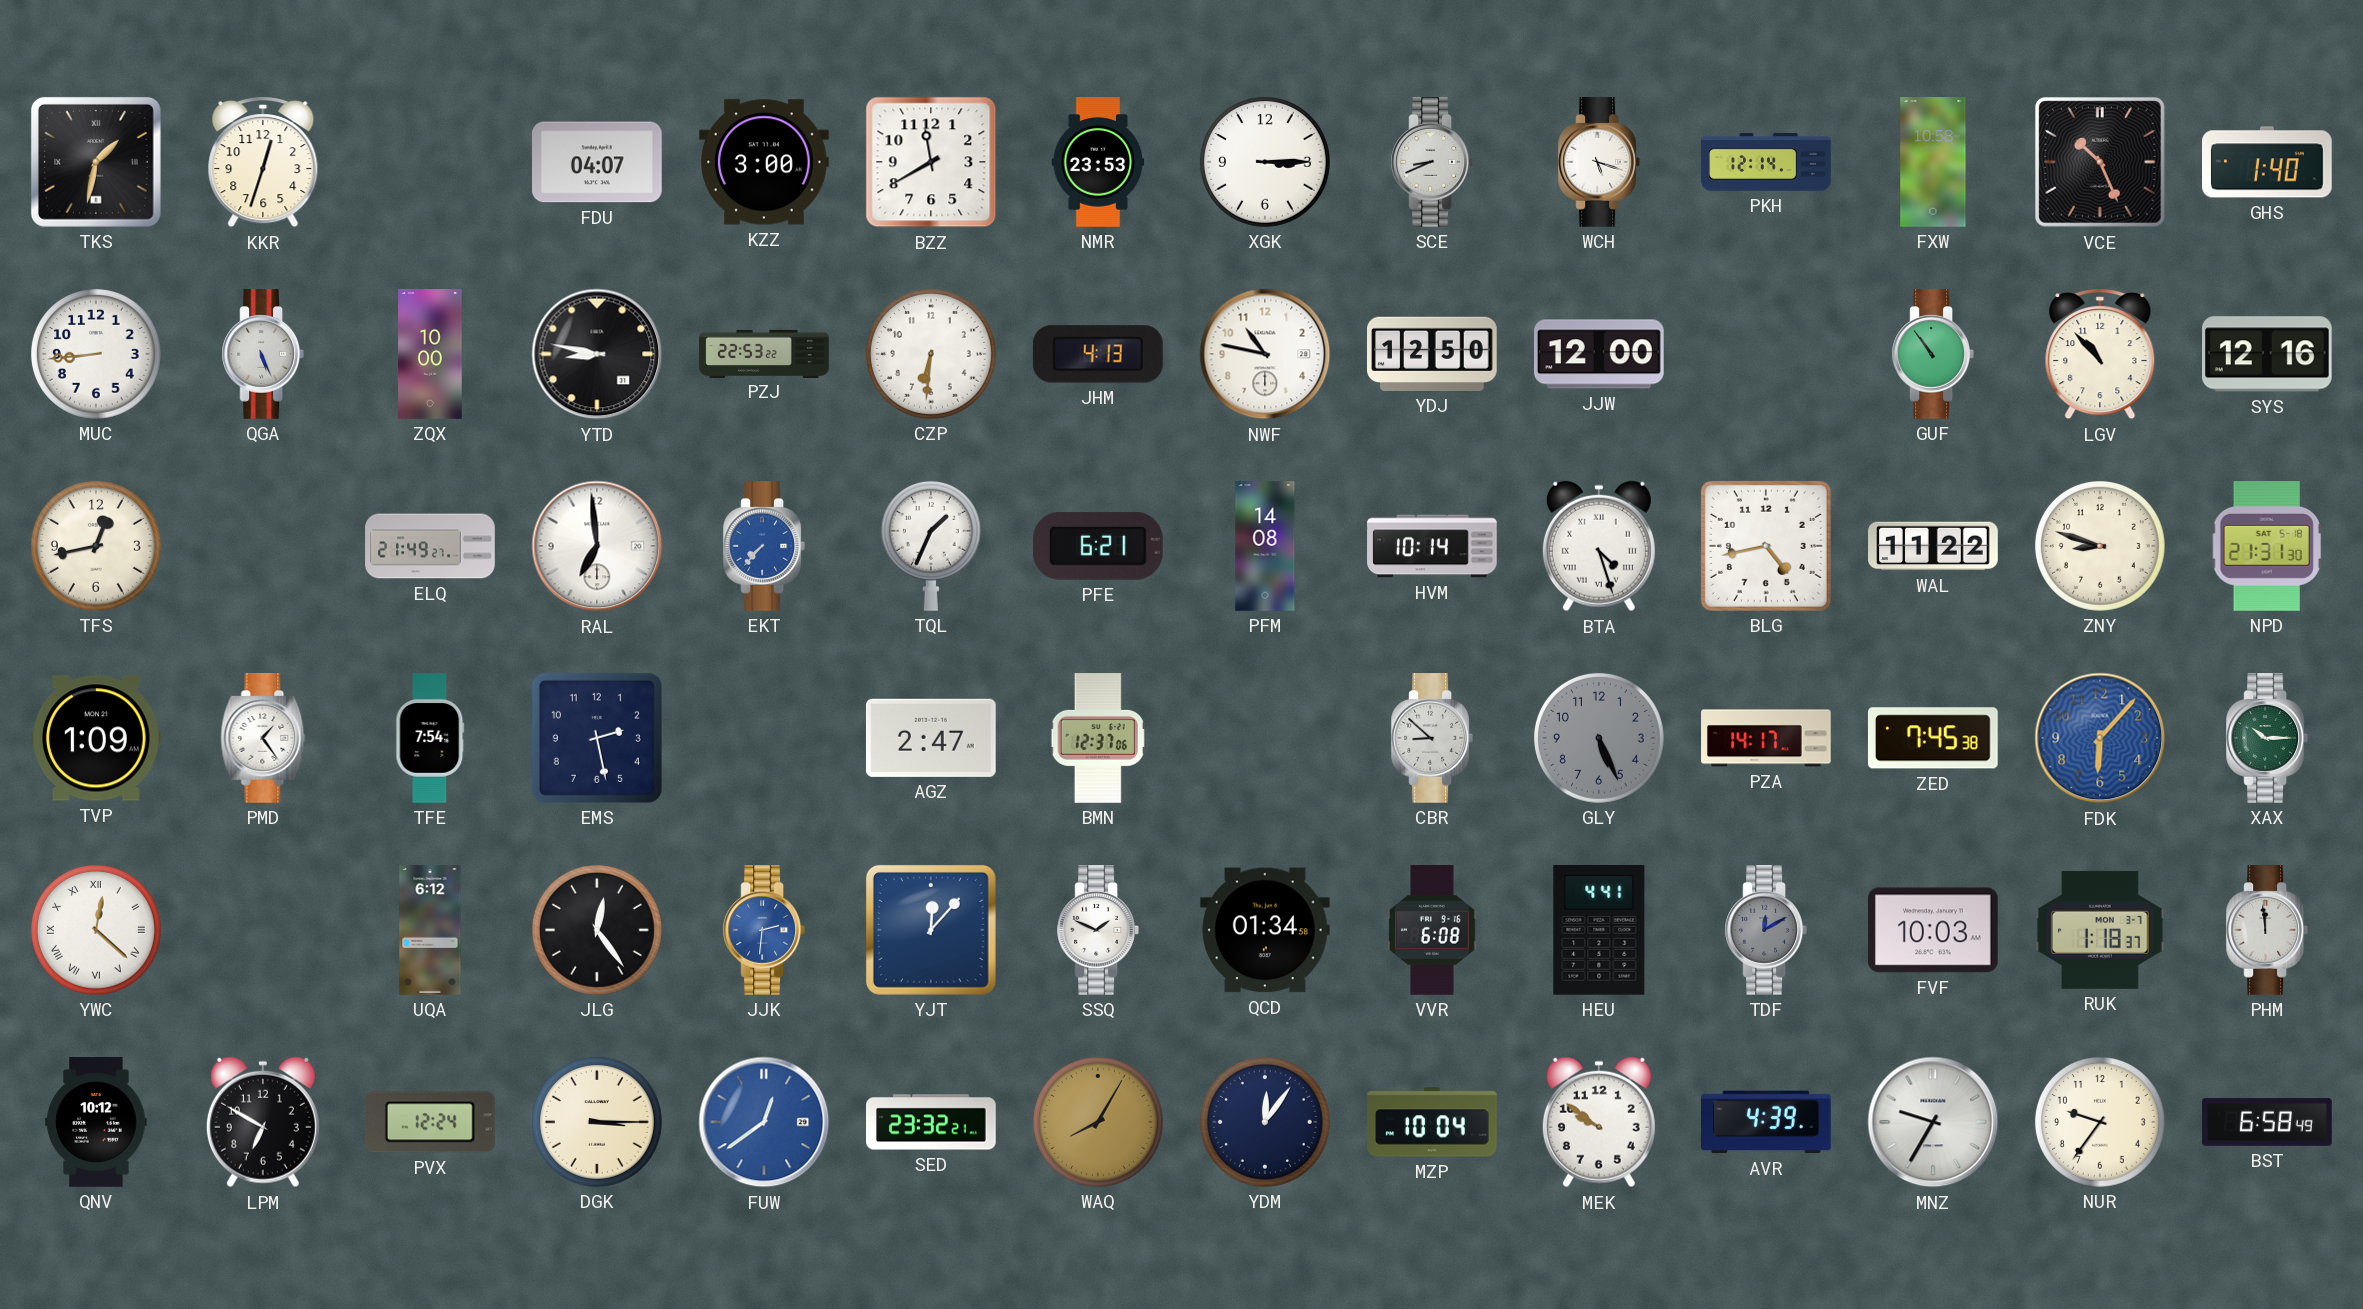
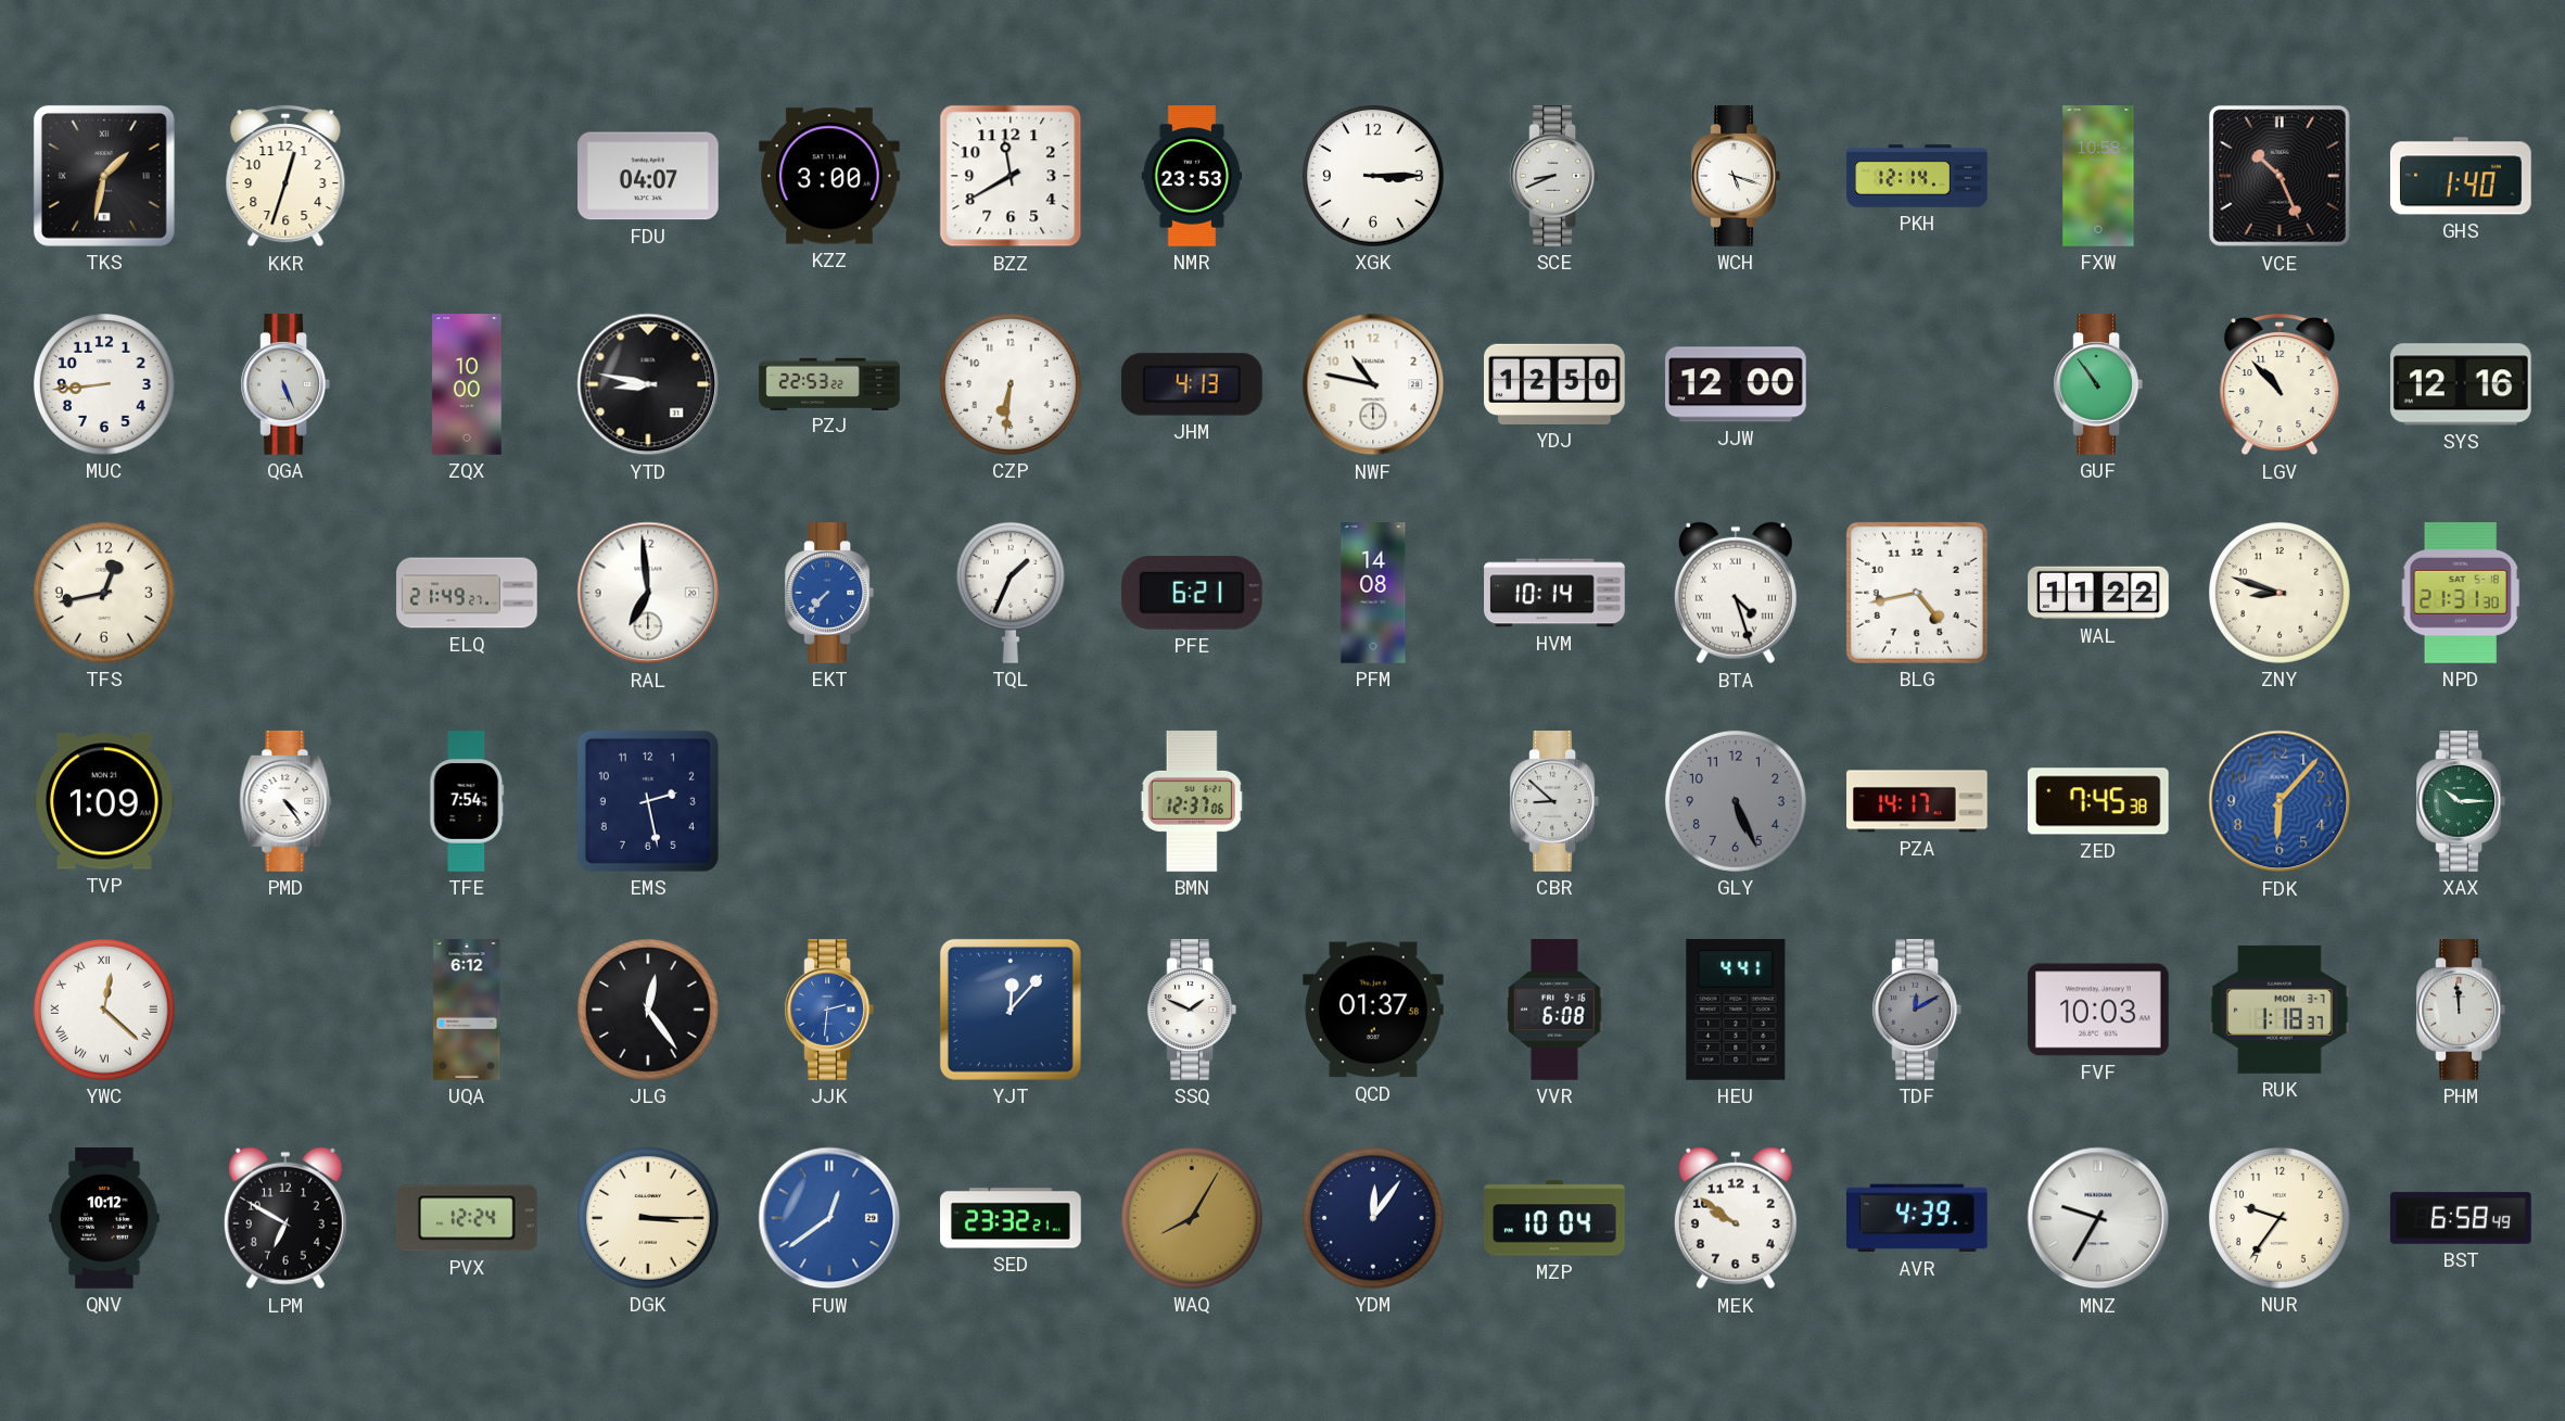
PMD: 1:24 -> 4:24
AGZ: 2:47 -> none
QCD: 01:34 -> 01:37
